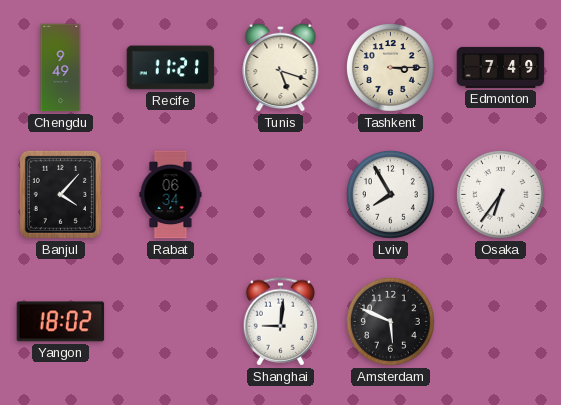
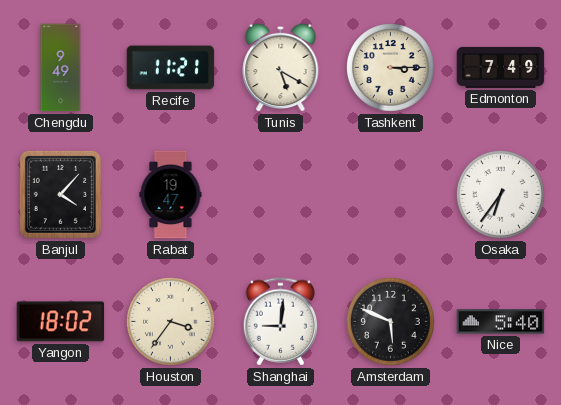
Tunis: 5:18 -> 5:20
Rabat: 06:34 -> 19:47
Lviv: 7:55 -> none
Houston: none -> 3:36
Nice: none -> 5:40
